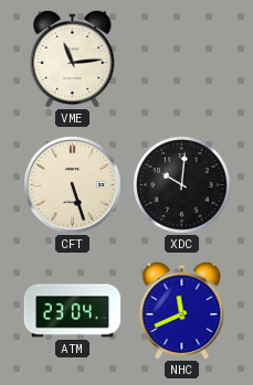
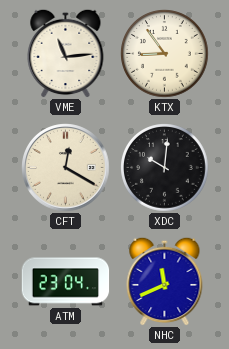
KTX: none -> 8:54
CFT: 5:27 -> 12:20
